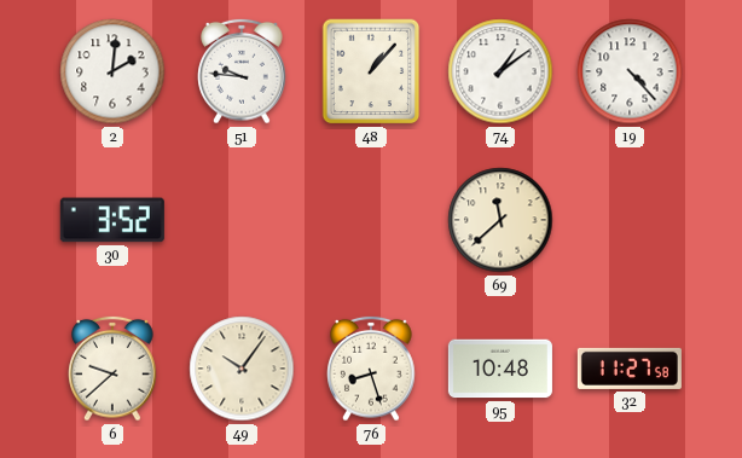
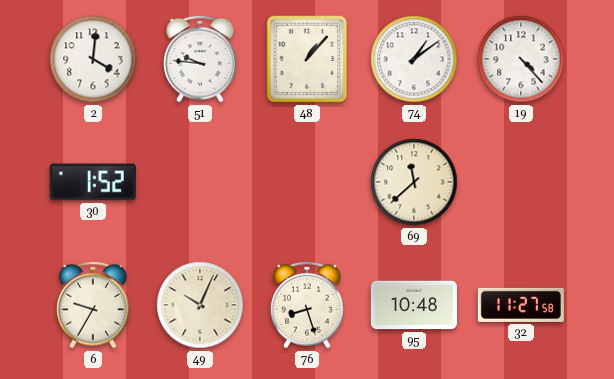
2: 2:01 -> 4:01
30: 3:52 -> 1:52
6: 9:38 -> 9:35
49: 10:06 -> 10:04
